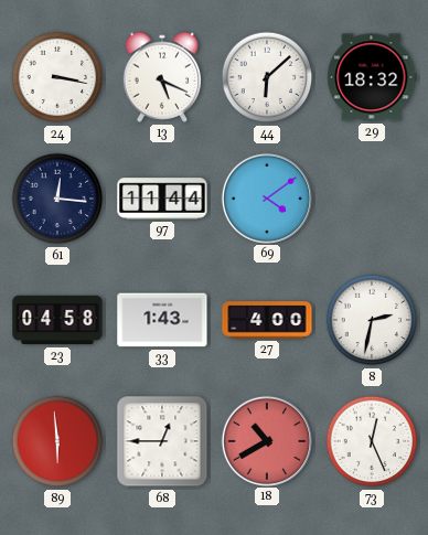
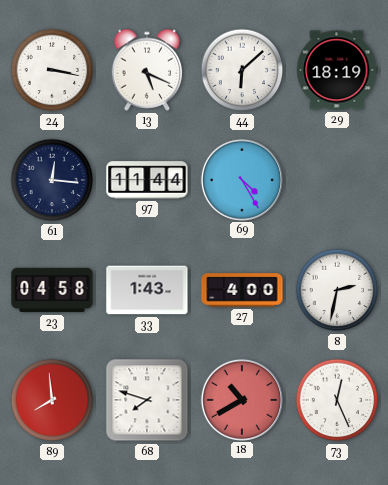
29: 18:32 -> 18:19
69: 4:09 -> 4:25
89: 5:59 -> 7:59
68: 12:45 -> 7:48
